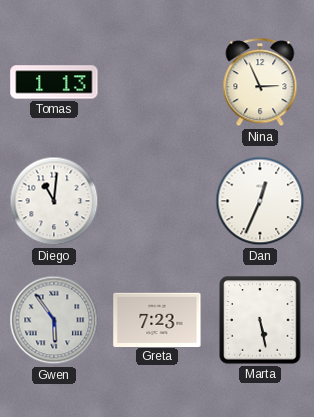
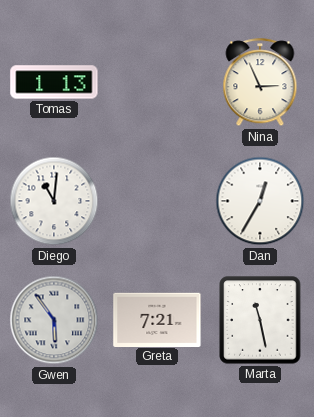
Dan: 12:34 -> 12:35
Greta: 7:23 -> 7:21
Marta: 5:28 -> 11:28
